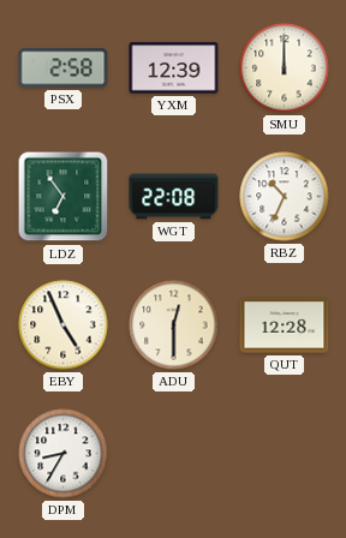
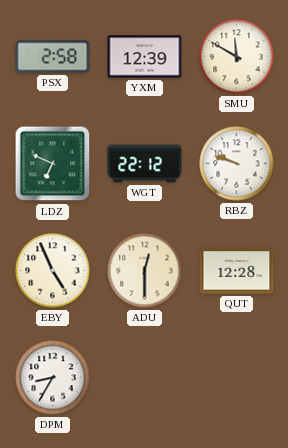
SMU: 12:00 -> 11:50
LDZ: 6:54 -> 6:49
WGT: 22:08 -> 22:12
RBZ: 10:34 -> 9:48
